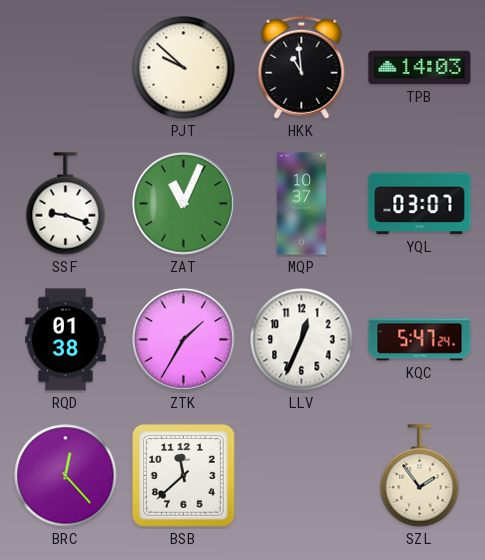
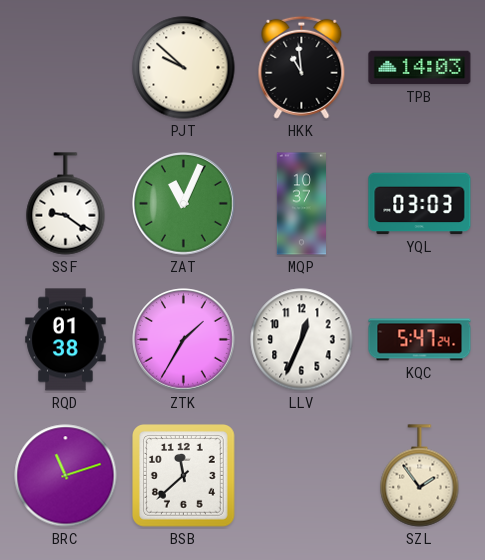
SSF: 9:18 -> 9:21
YQL: 03:07 -> 03:03
BRC: 12:23 -> 11:12
